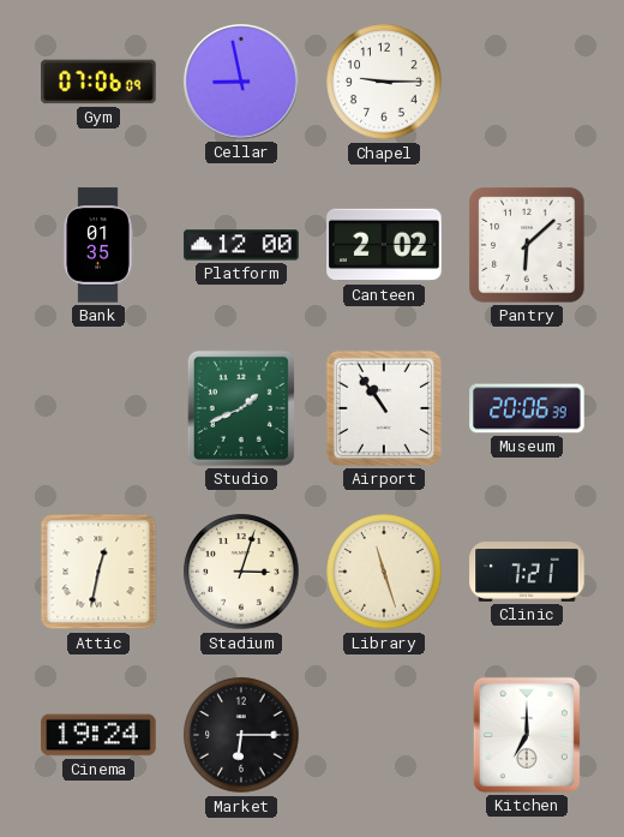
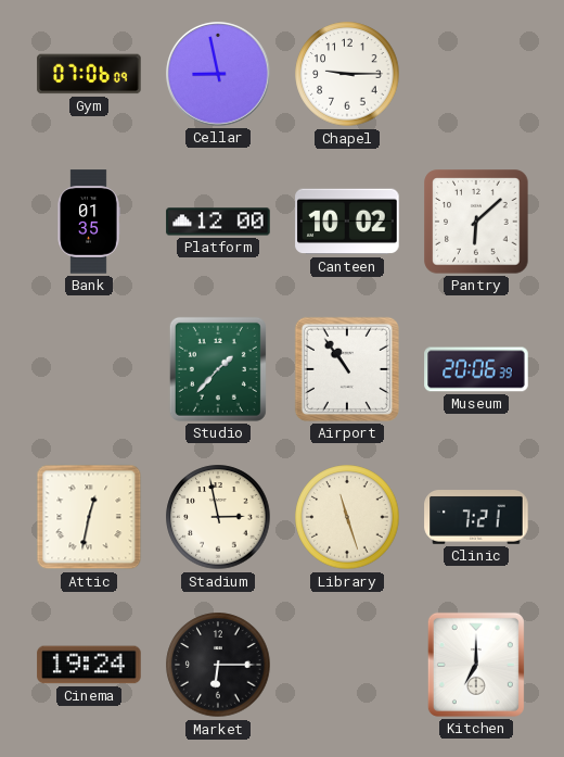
Canteen: 2:02 -> 10:02
Studio: 1:41 -> 1:37
Stadium: 3:03 -> 2:58
